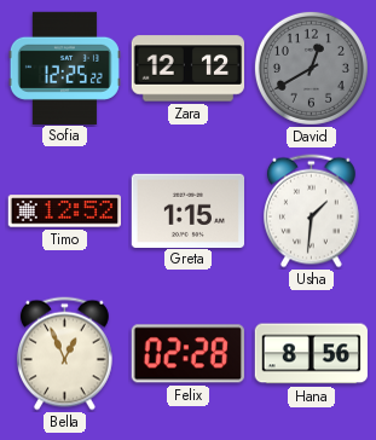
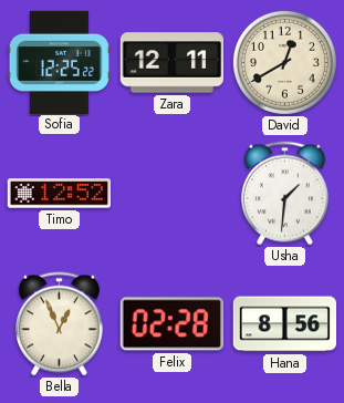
Zara: 12:12 -> 12:11
David dial: grey -> cream
Greta: 1:15 -> none
